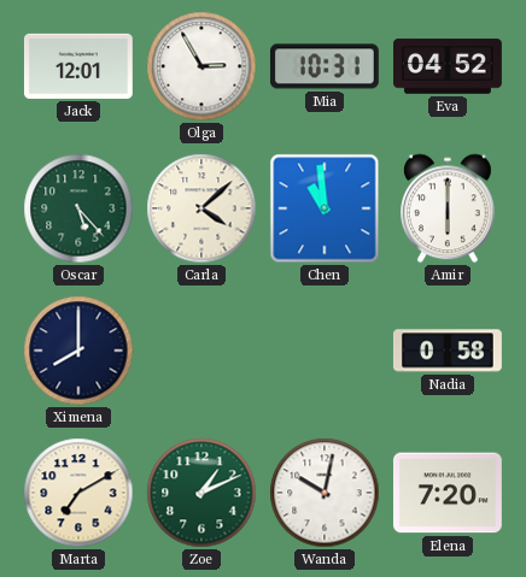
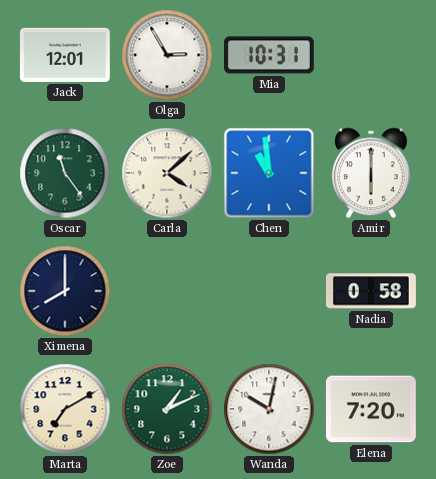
Eva: 04:52 -> none
Oscar: 5:23 -> 11:24
